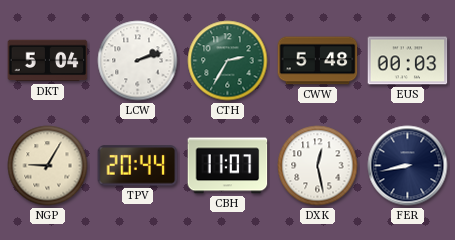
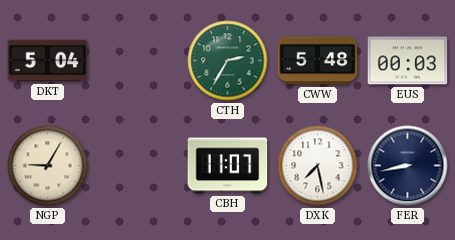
LCW: 2:12 -> none
TPV: 20:44 -> none
DXK: 12:28 -> 7:28
